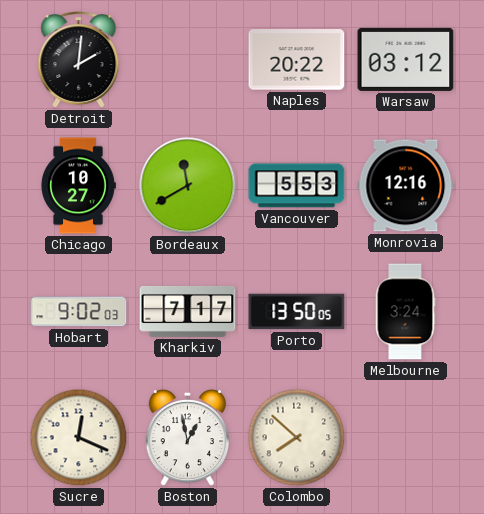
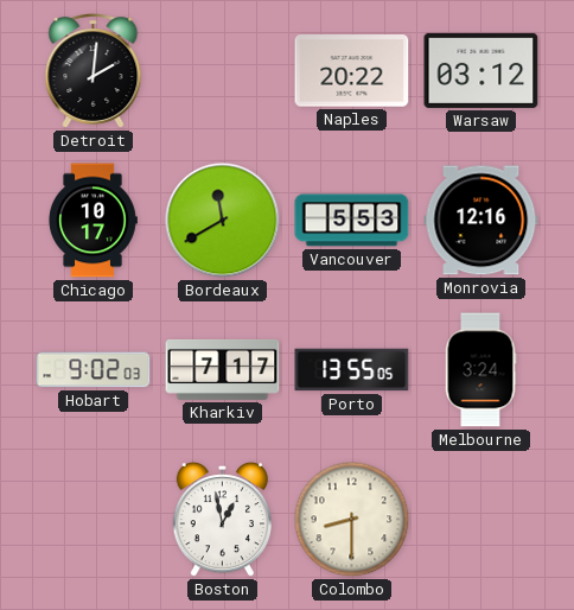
Chicago: 10:27 -> 10:17
Porto: 13:50 -> 13:55
Sucre: 12:19 -> none
Colombo: 7:52 -> 8:30
